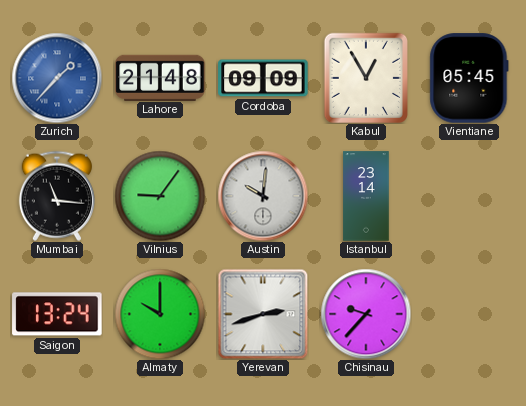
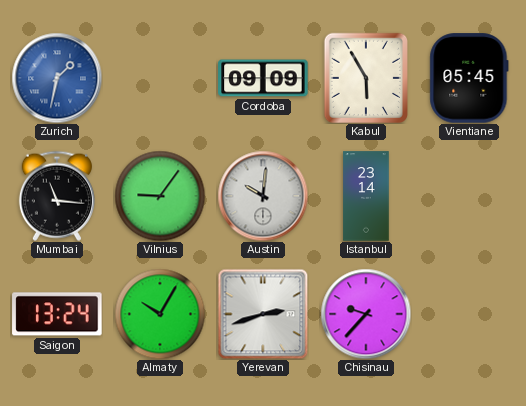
Zurich: 1:37 -> 1:32
Lahore: 21:48 -> none
Kabul: 12:55 -> 5:55
Almaty: 10:00 -> 10:05
